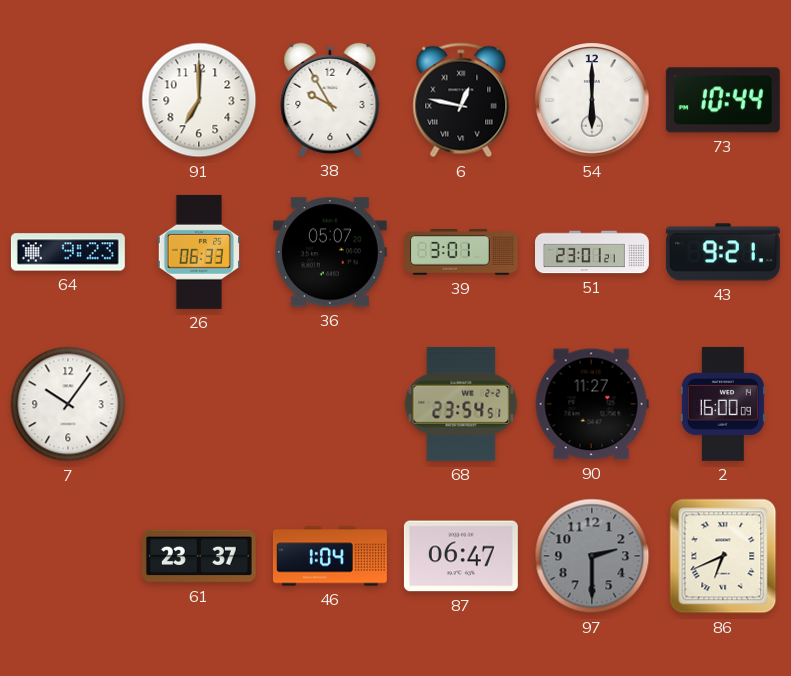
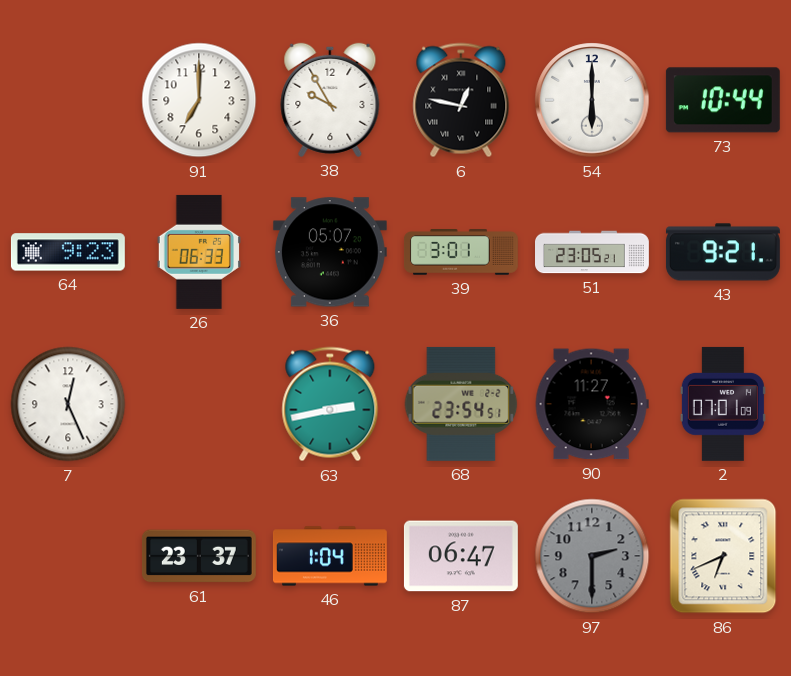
51: 23:01 -> 23:05
7: 10:06 -> 12:26
63: none -> 2:43
2: 16:00 -> 07:01
